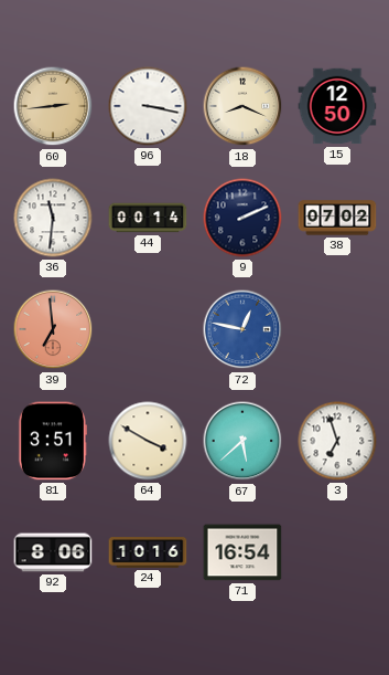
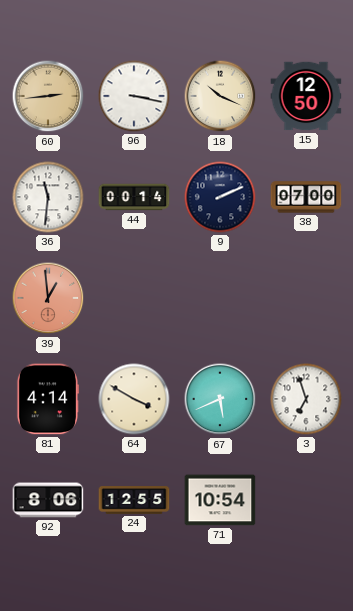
18: 8:19 -> 10:19
38: 07:02 -> 07:00
39: 6:59 -> 12:59
72: 12:47 -> none
81: 3:51 -> 4:14
67: 5:38 -> 5:41
24: 10:16 -> 12:55
71: 16:54 -> 10:54
